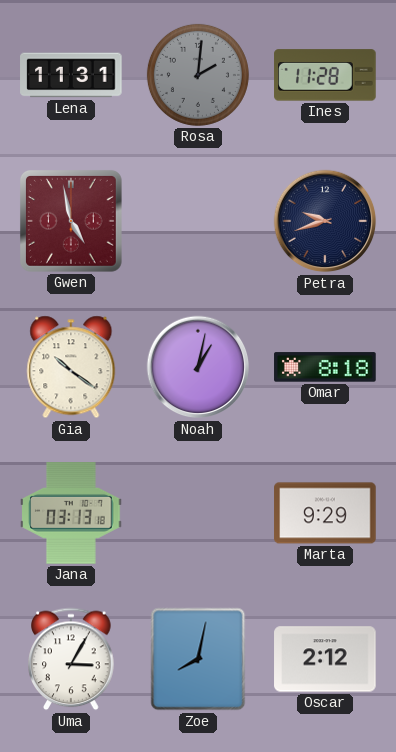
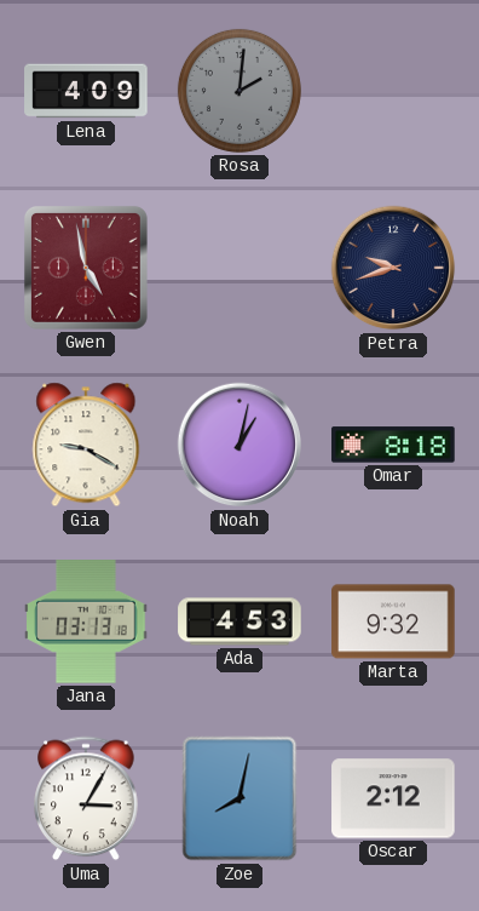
Lena: 11:31 -> 4:09
Ines: 11:28 -> none
Gia: 10:21 -> 9:20
Ada: none -> 4:53
Marta: 9:29 -> 9:32
